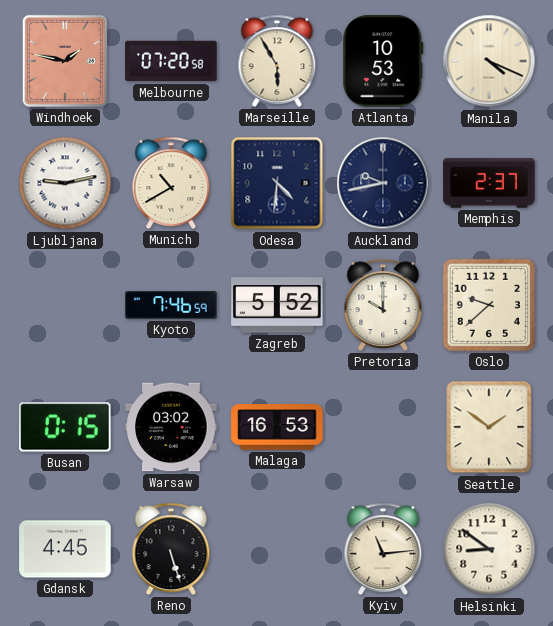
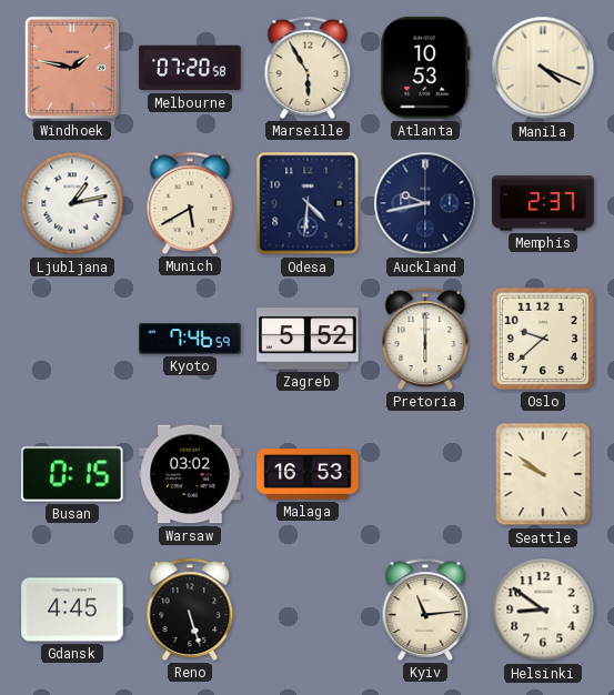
Ljubljana: 9:13 -> 1:13
Munich: 10:40 -> 5:40
Pretoria: 10:00 -> 6:00
Seattle: 1:51 -> 9:51
